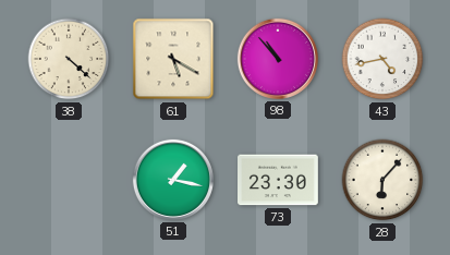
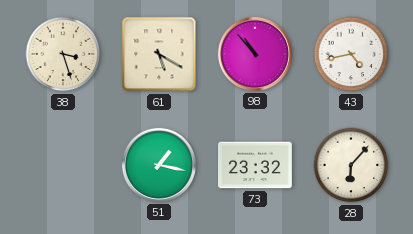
38: 4:22 -> 3:27
73: 23:30 -> 23:32
